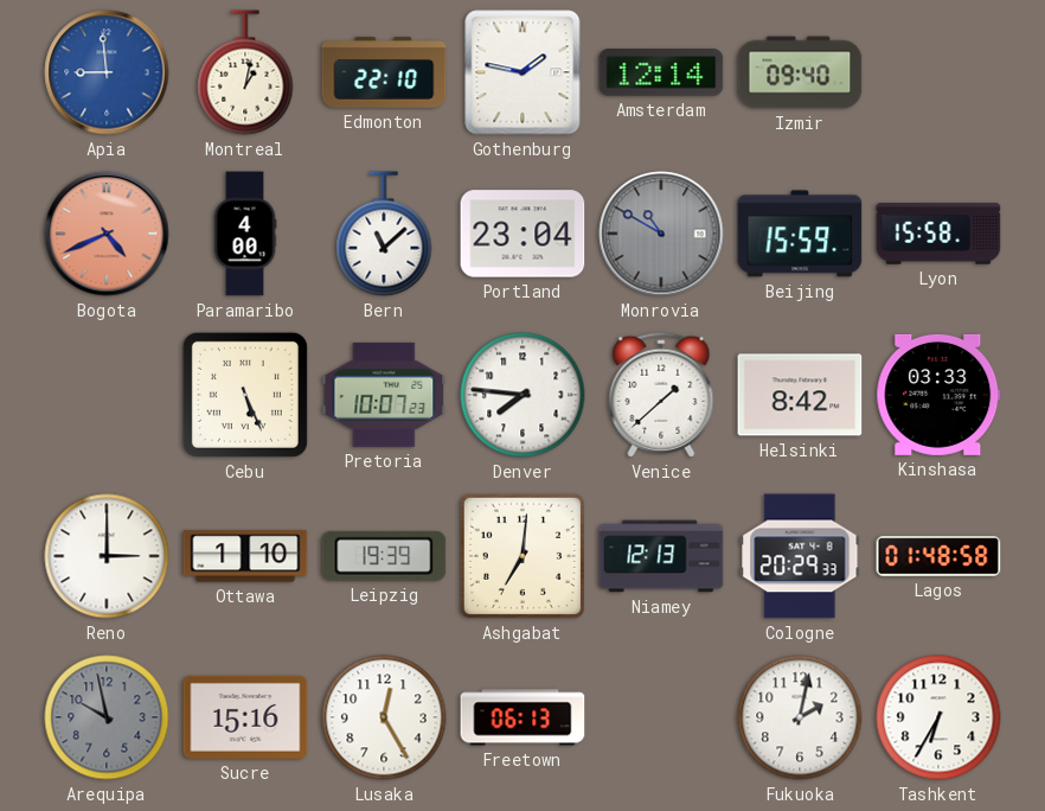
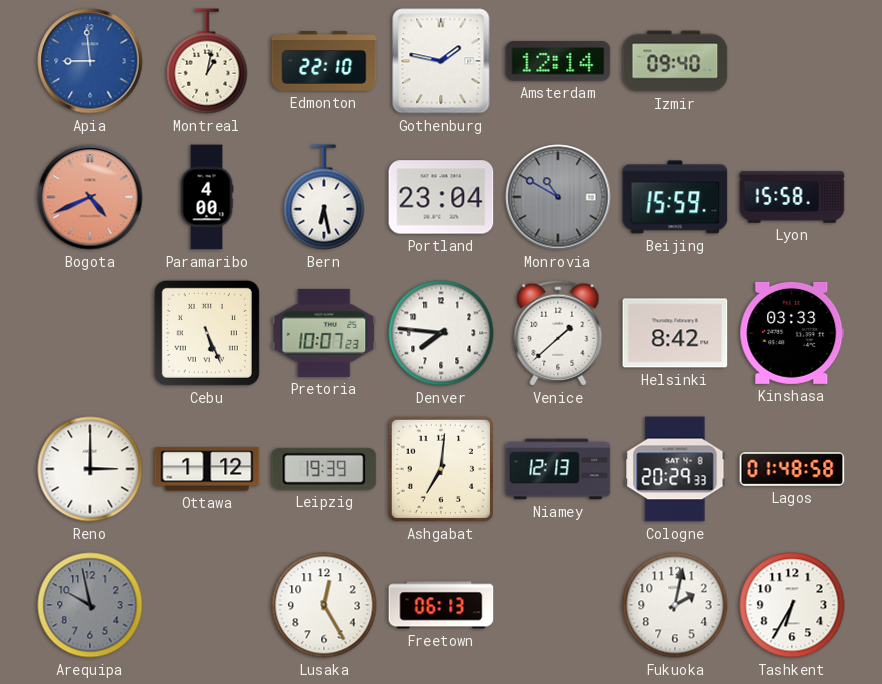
Bern: 11:08 -> 6:28
Ottawa: 1:10 -> 1:12
Sucre: 15:16 -> none
